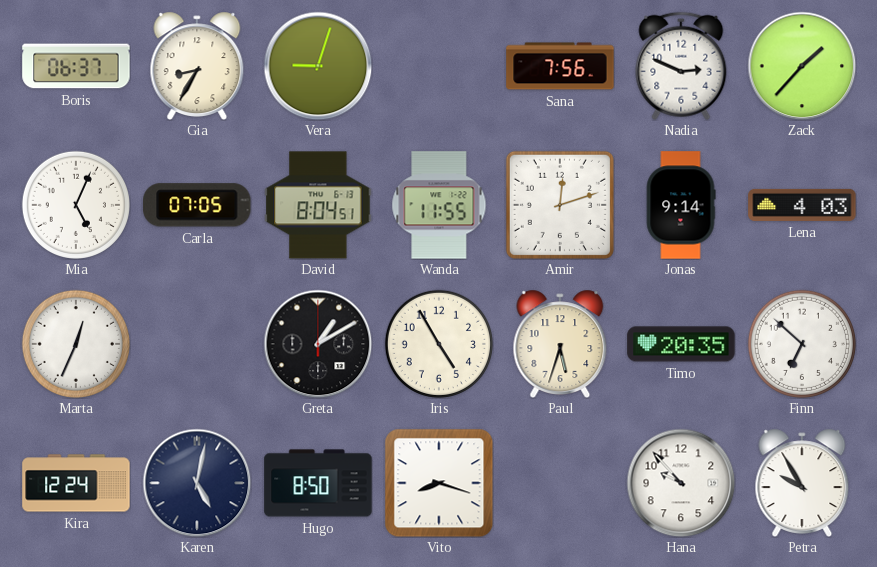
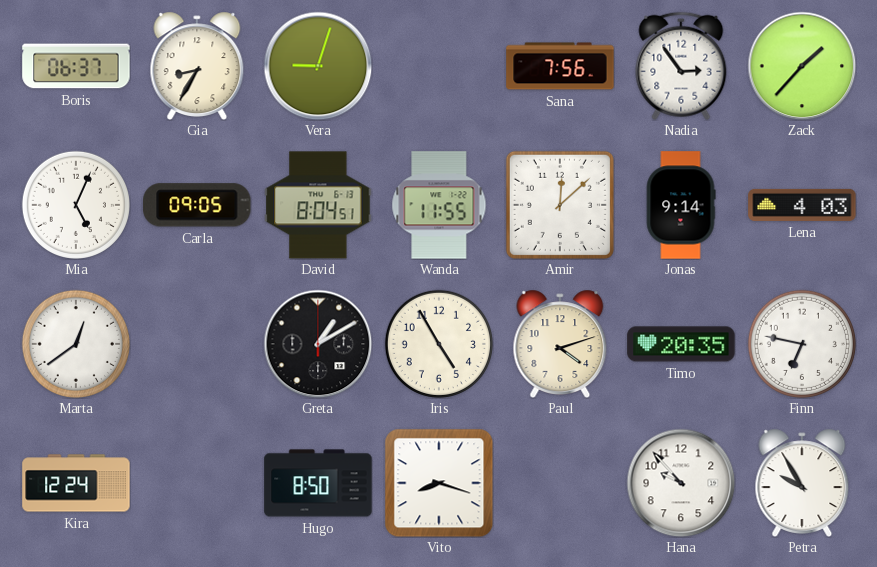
Nadia: 2:49 -> 2:54
Carla: 07:05 -> 09:05
Amir: 12:12 -> 12:08
Marta: 12:34 -> 12:39
Paul: 5:33 -> 4:12
Finn: 6:52 -> 6:47
Karen: 5:02 -> none
